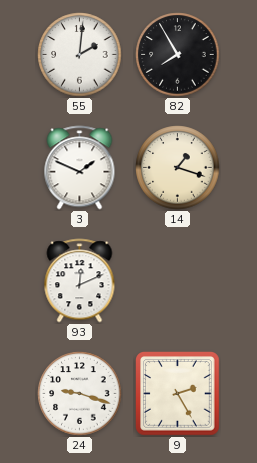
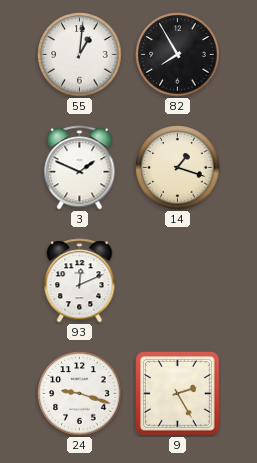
55: 2:01 -> 1:01
